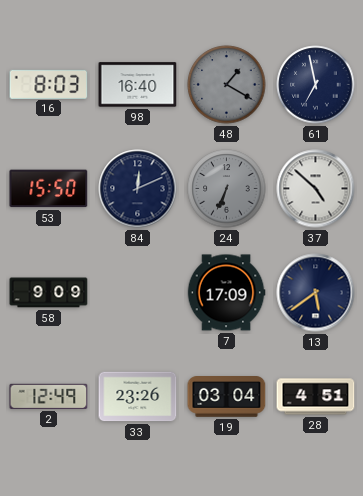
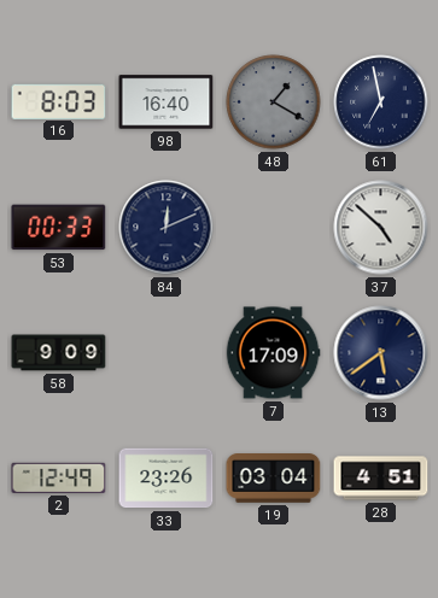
53: 15:50 -> 00:33
24: 6:34 -> none
